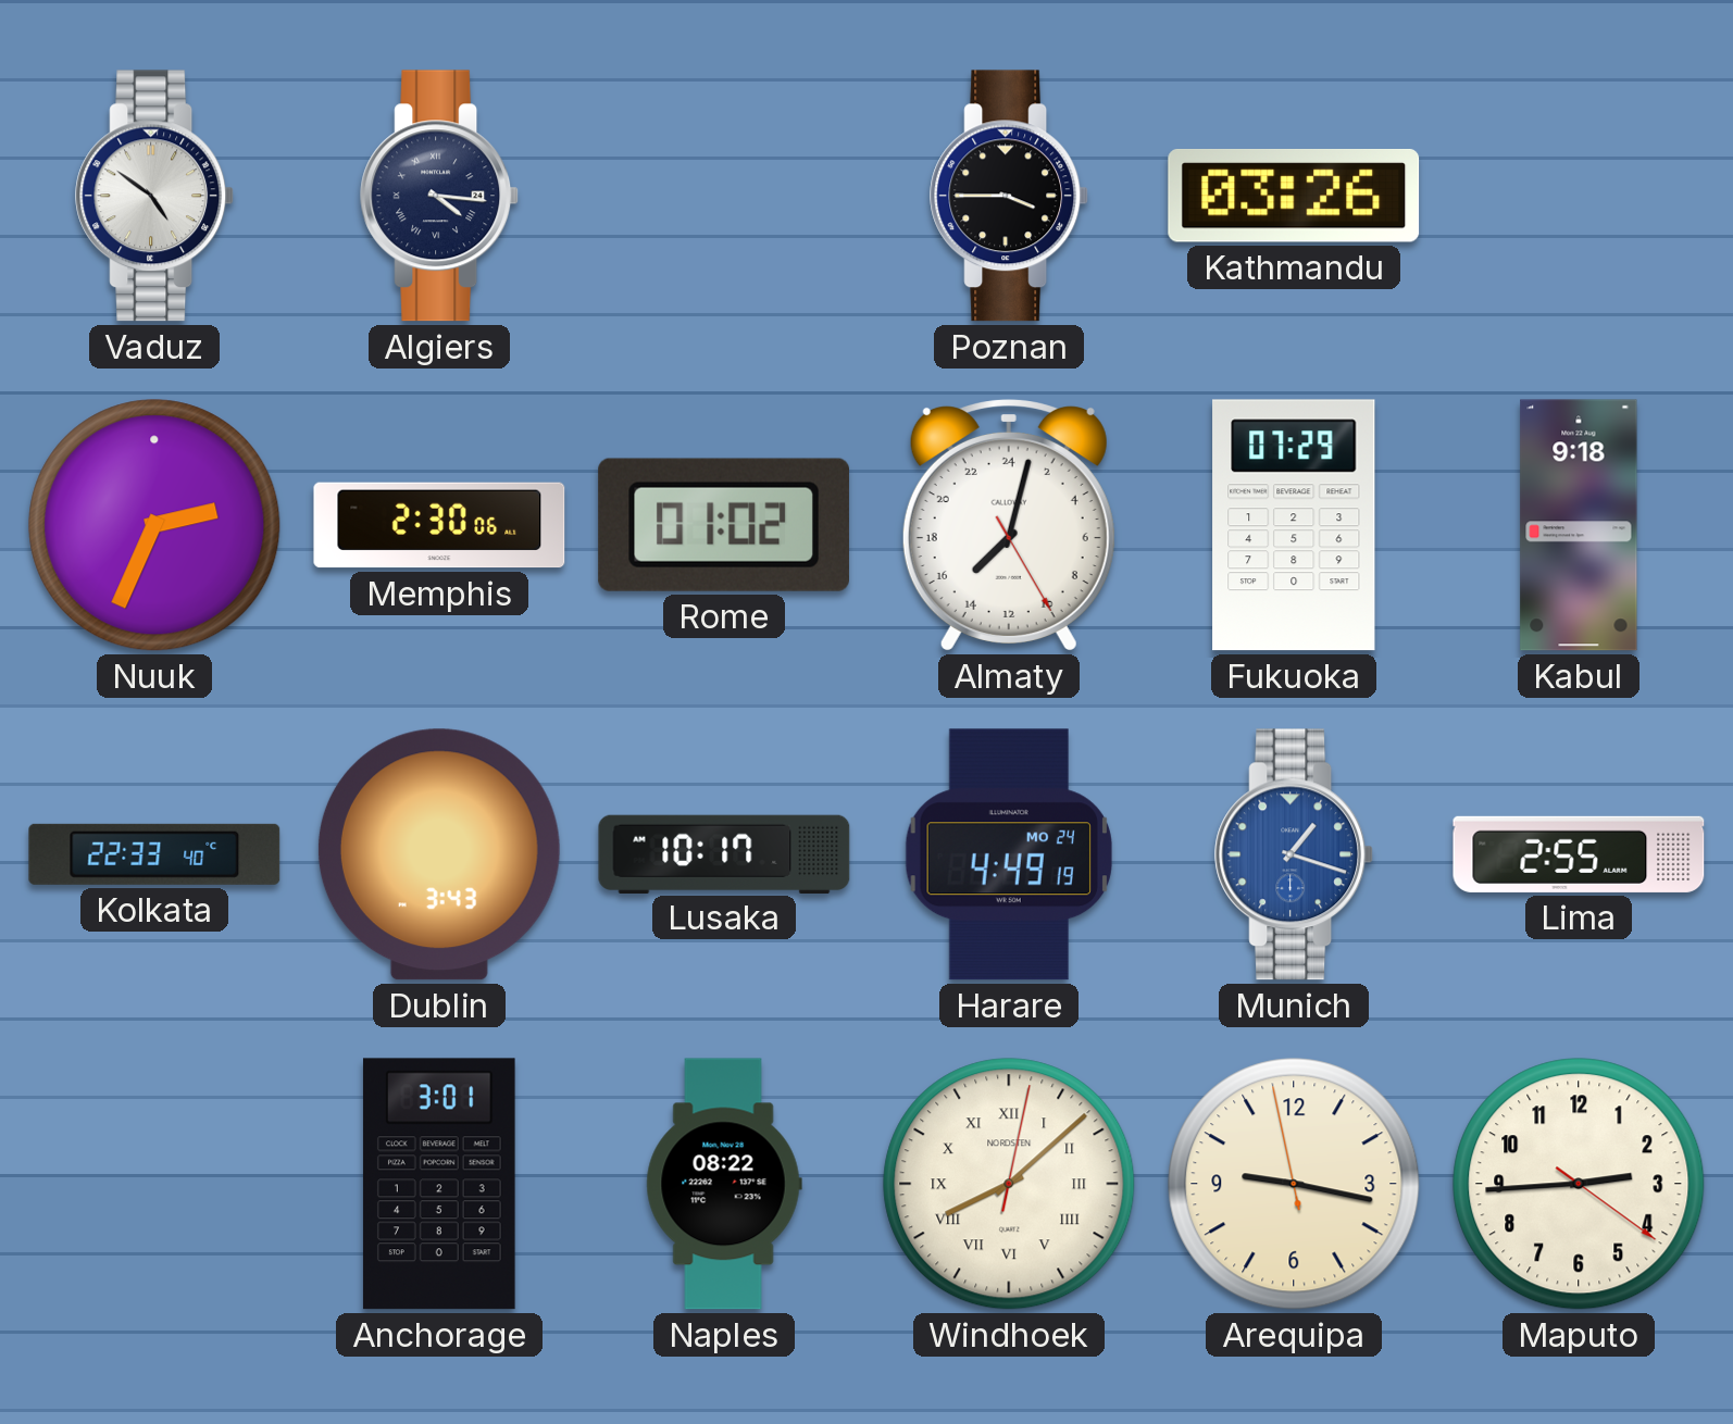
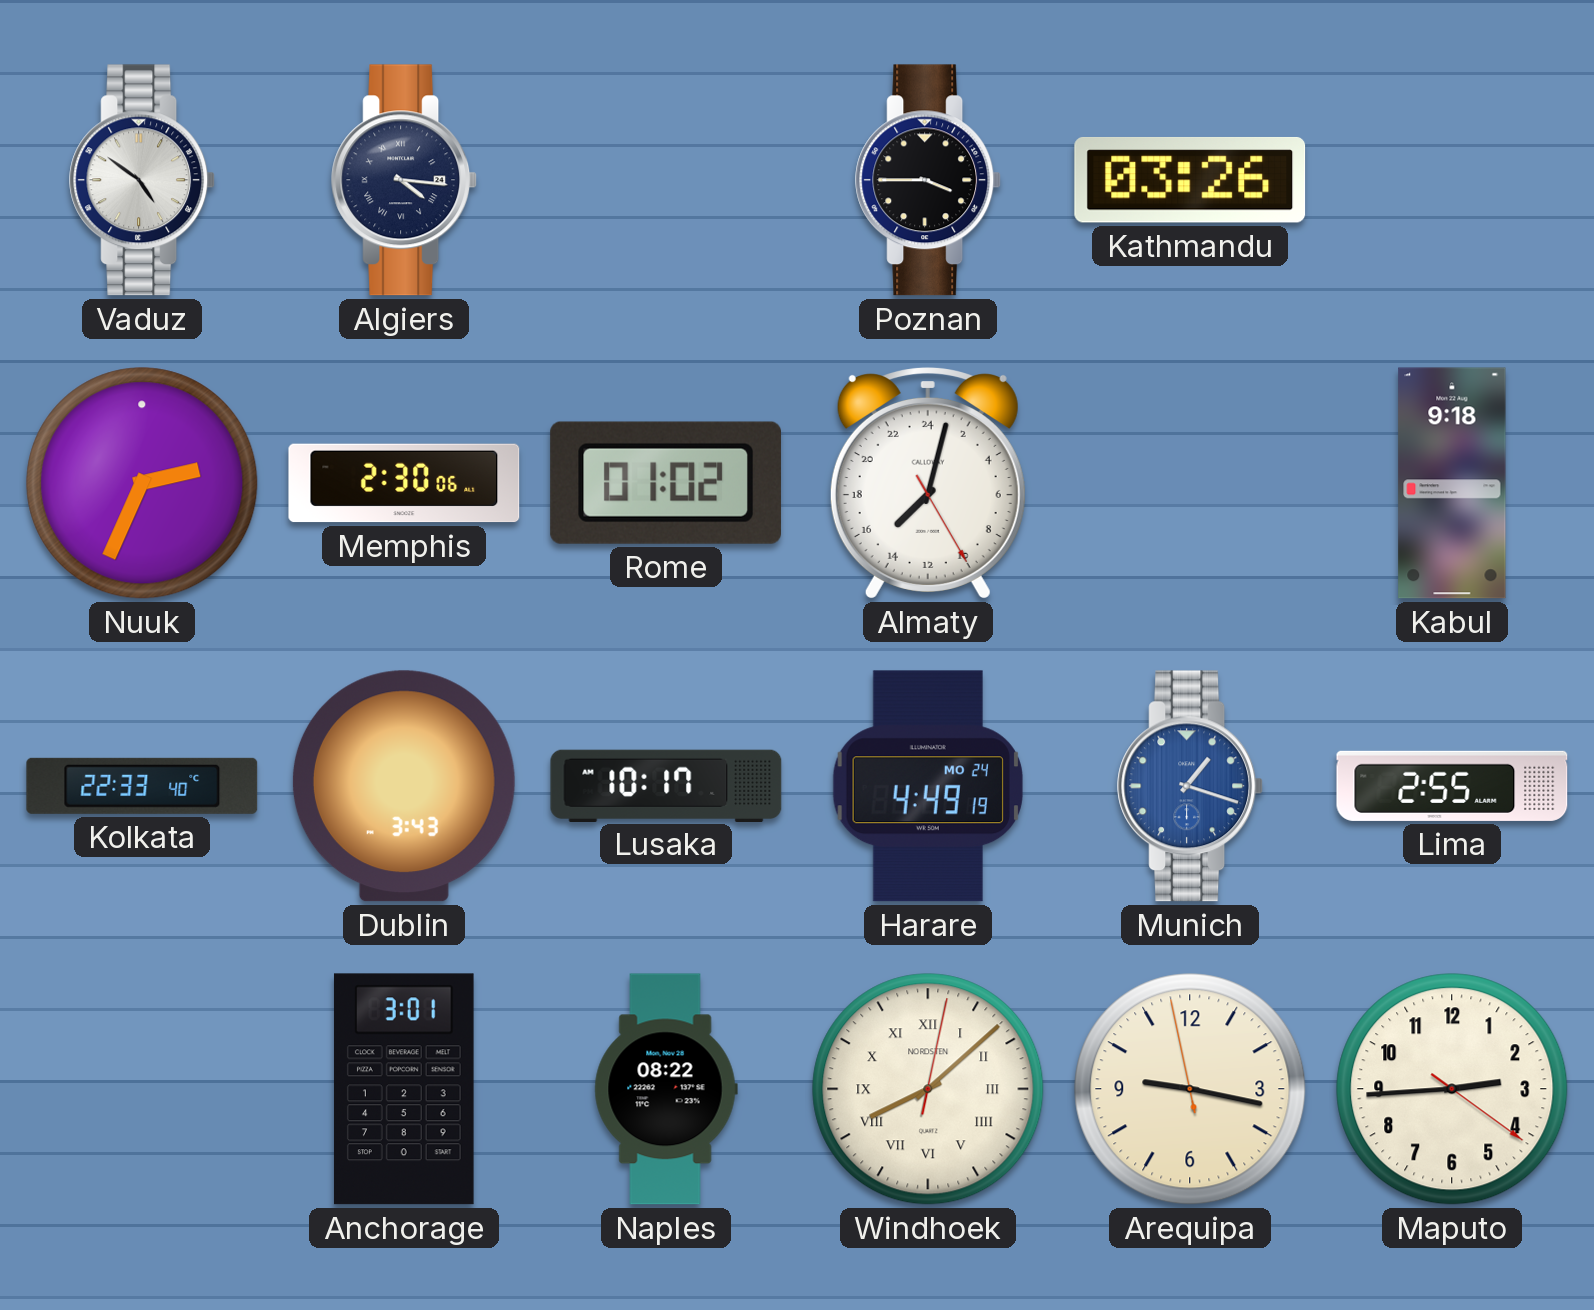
Fukuoka: 07:29 -> none
